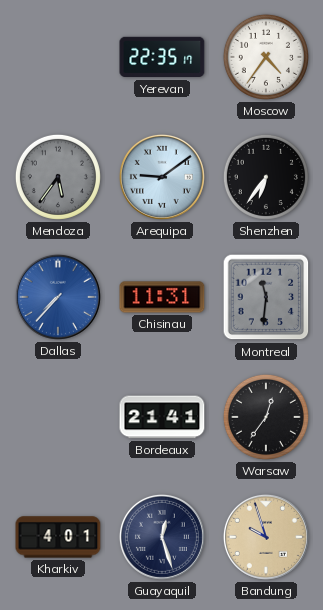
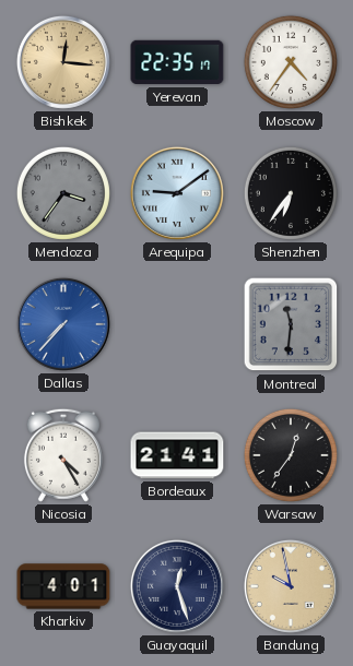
Bishkek: none -> 12:16
Mendoza: 5:36 -> 3:36
Chisinau: 11:31 -> none
Nicosia: none -> 4:25
Bandung: 9:57 -> 9:58
